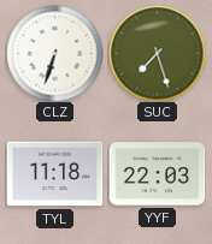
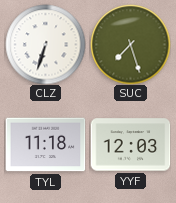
YYF: 22:03 -> 12:03
